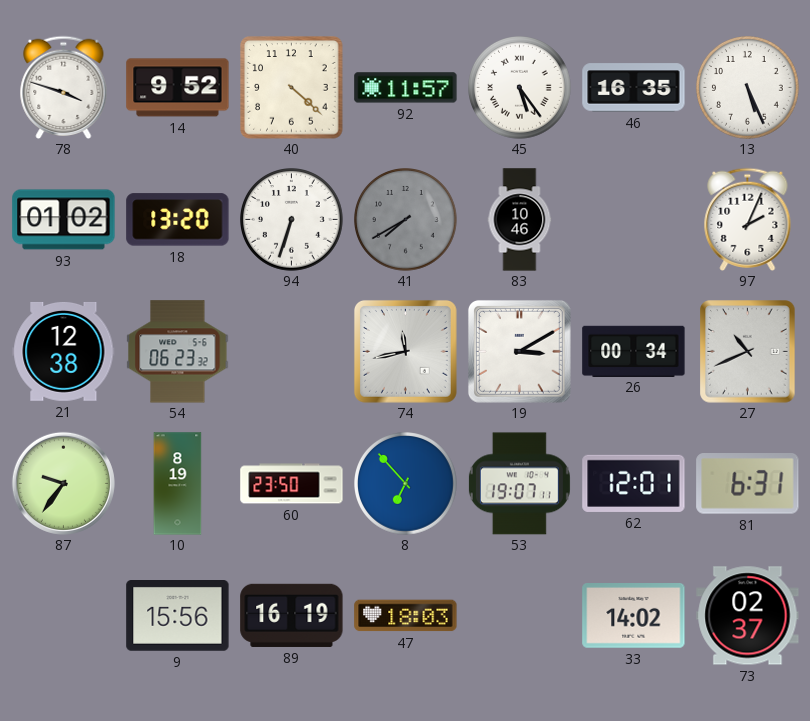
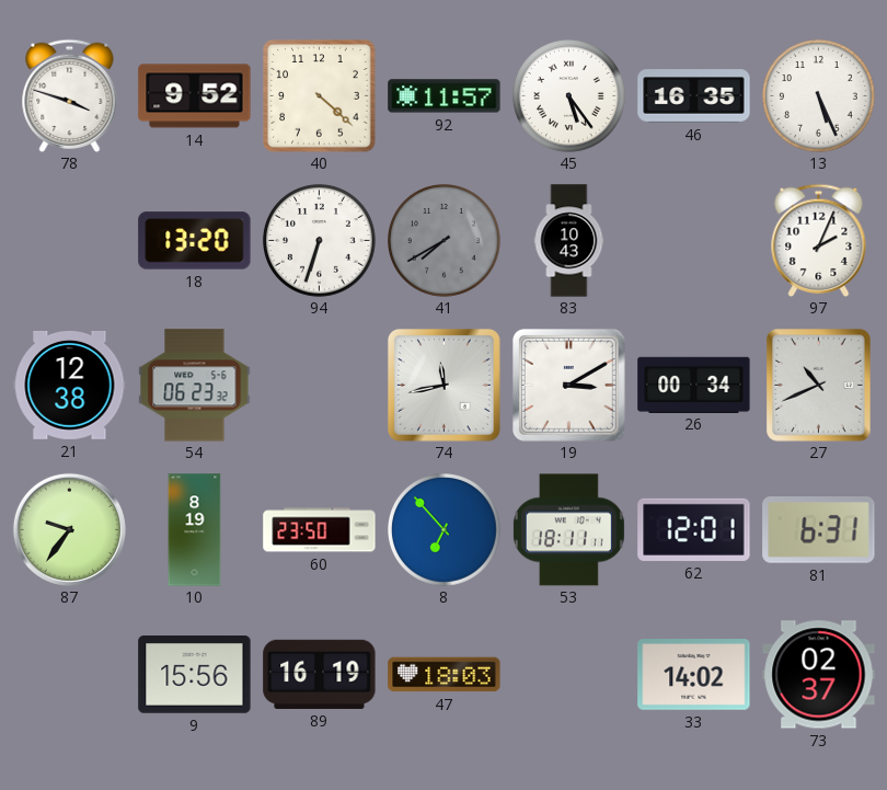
93: 01:02 -> none
83: 10:46 -> 10:43
53: 19:07 -> 18:11
